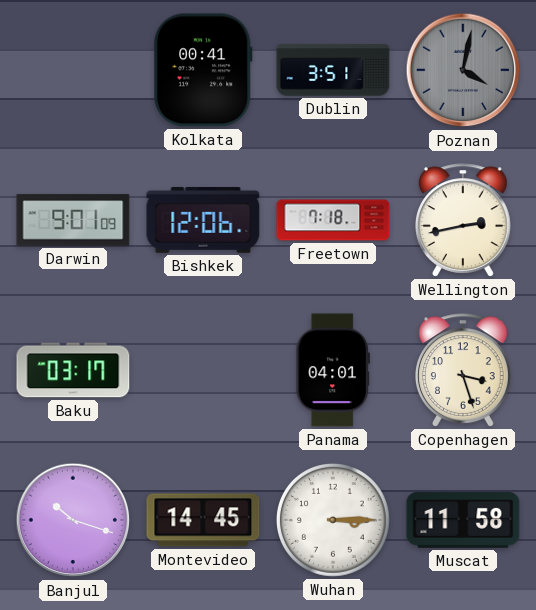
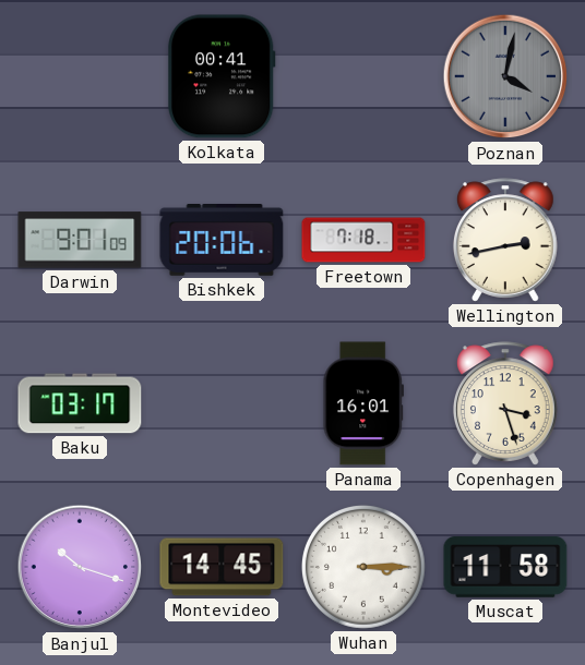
Dublin: 3:51 -> none
Bishkek: 12:06 -> 20:06
Panama: 04:01 -> 16:01
